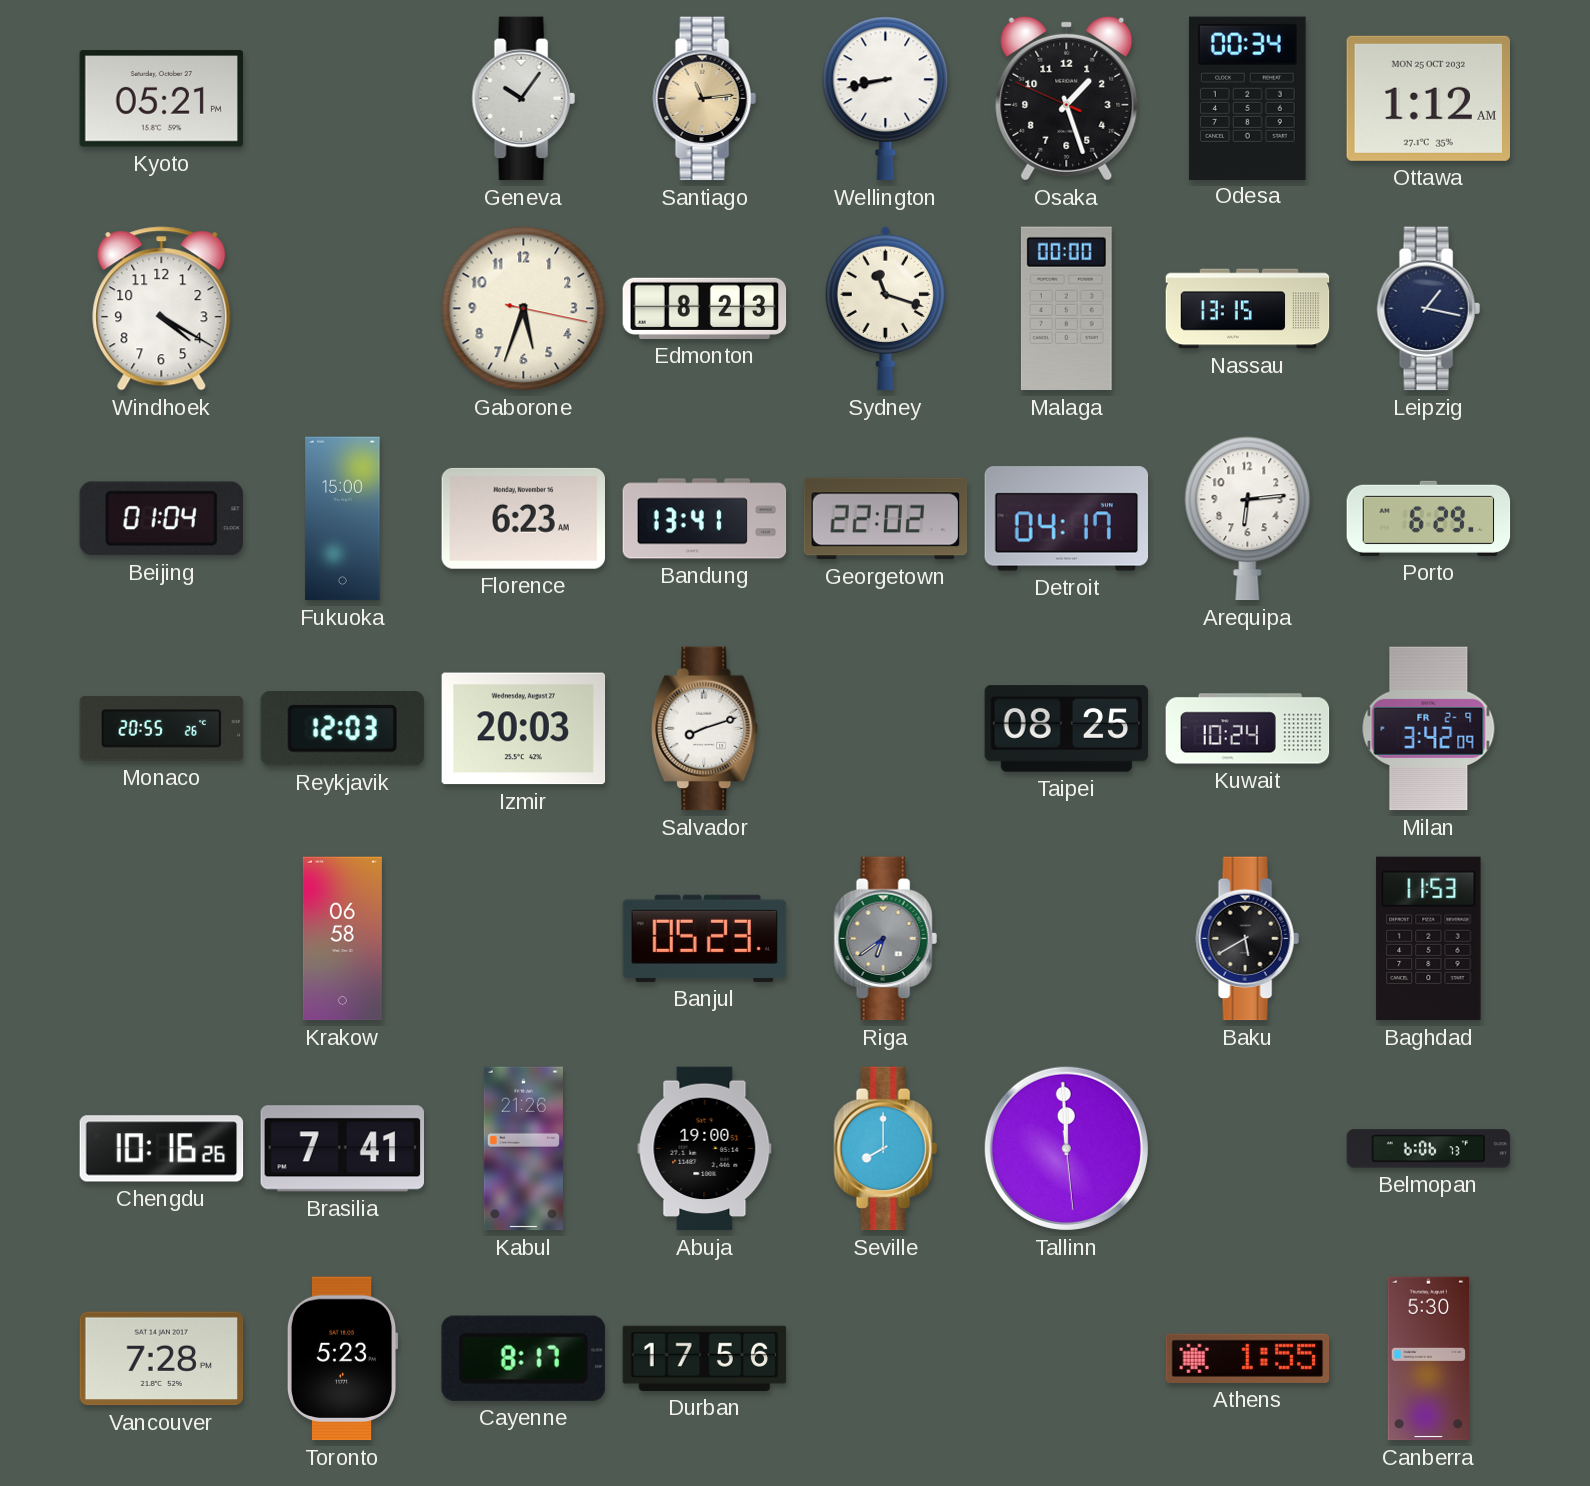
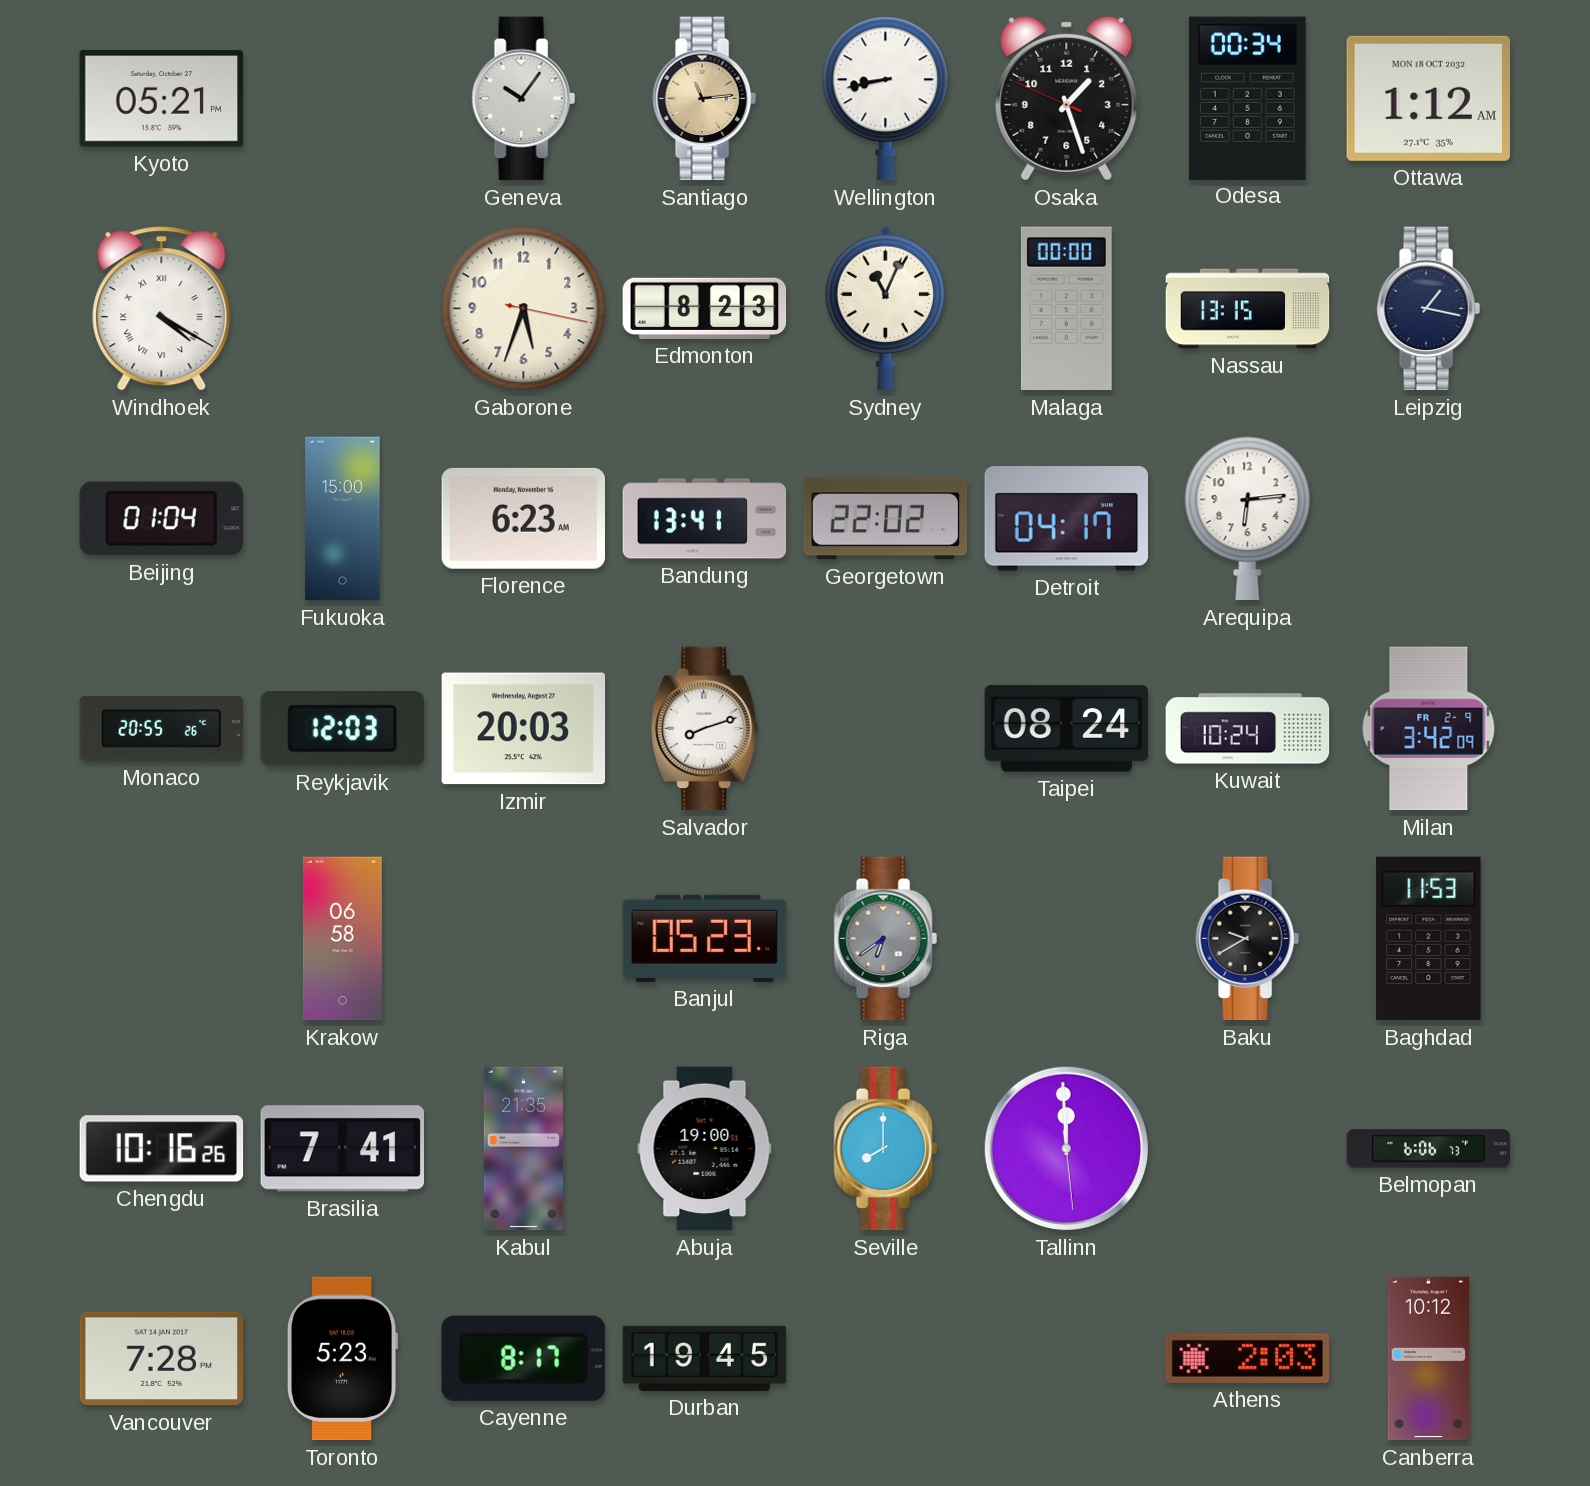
Ottawa date: MON 25 OCT 2032 -> MON 18 OCT 2032
Windhoek numerals: Arabic -> Roman
Sydney: 11:18 -> 11:04
Porto: 6:29 -> none
Taipei: 08:25 -> 08:24
Baku: 5:40 -> 9:40
Kabul: 21:26 -> 21:35
Durban: 17:56 -> 19:45
Athens: 1:55 -> 2:03
Canberra: 5:30 -> 10:12
